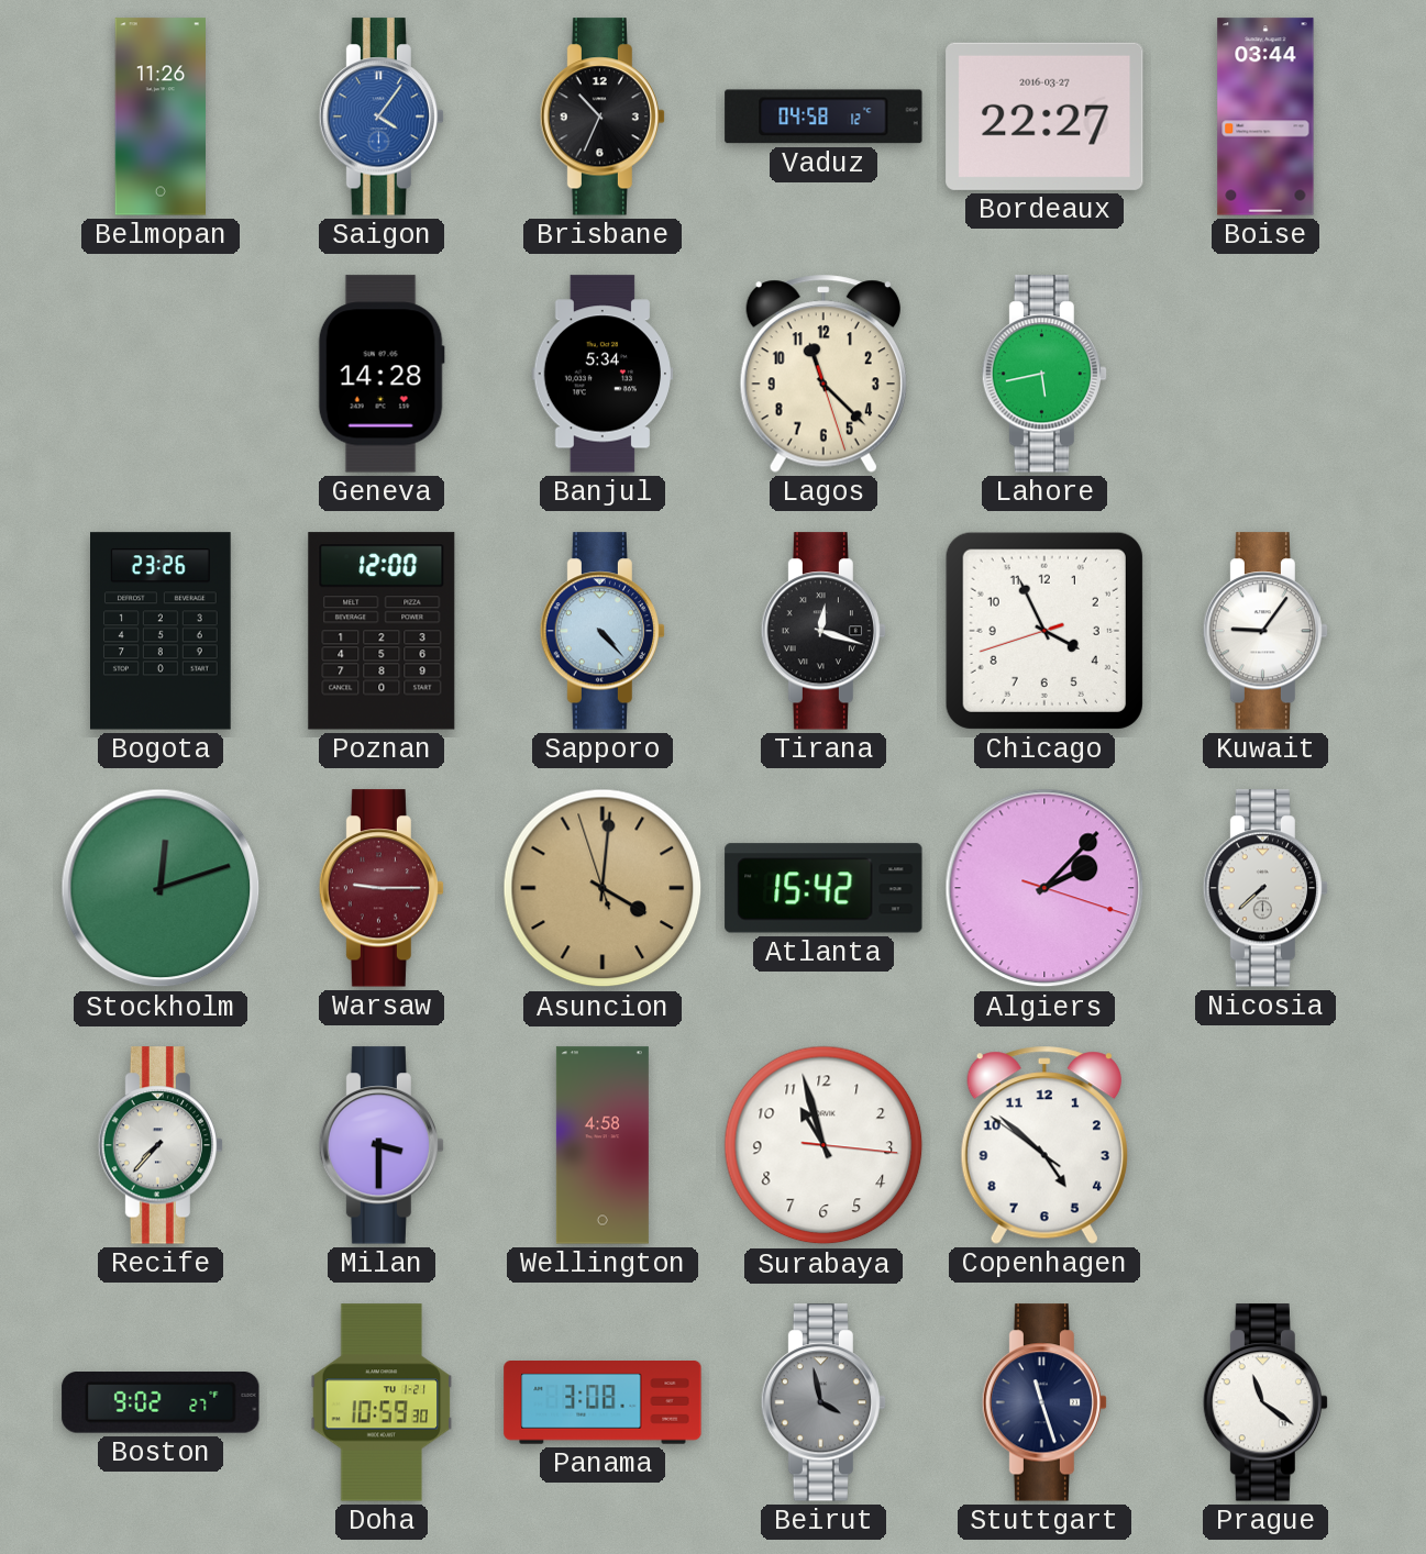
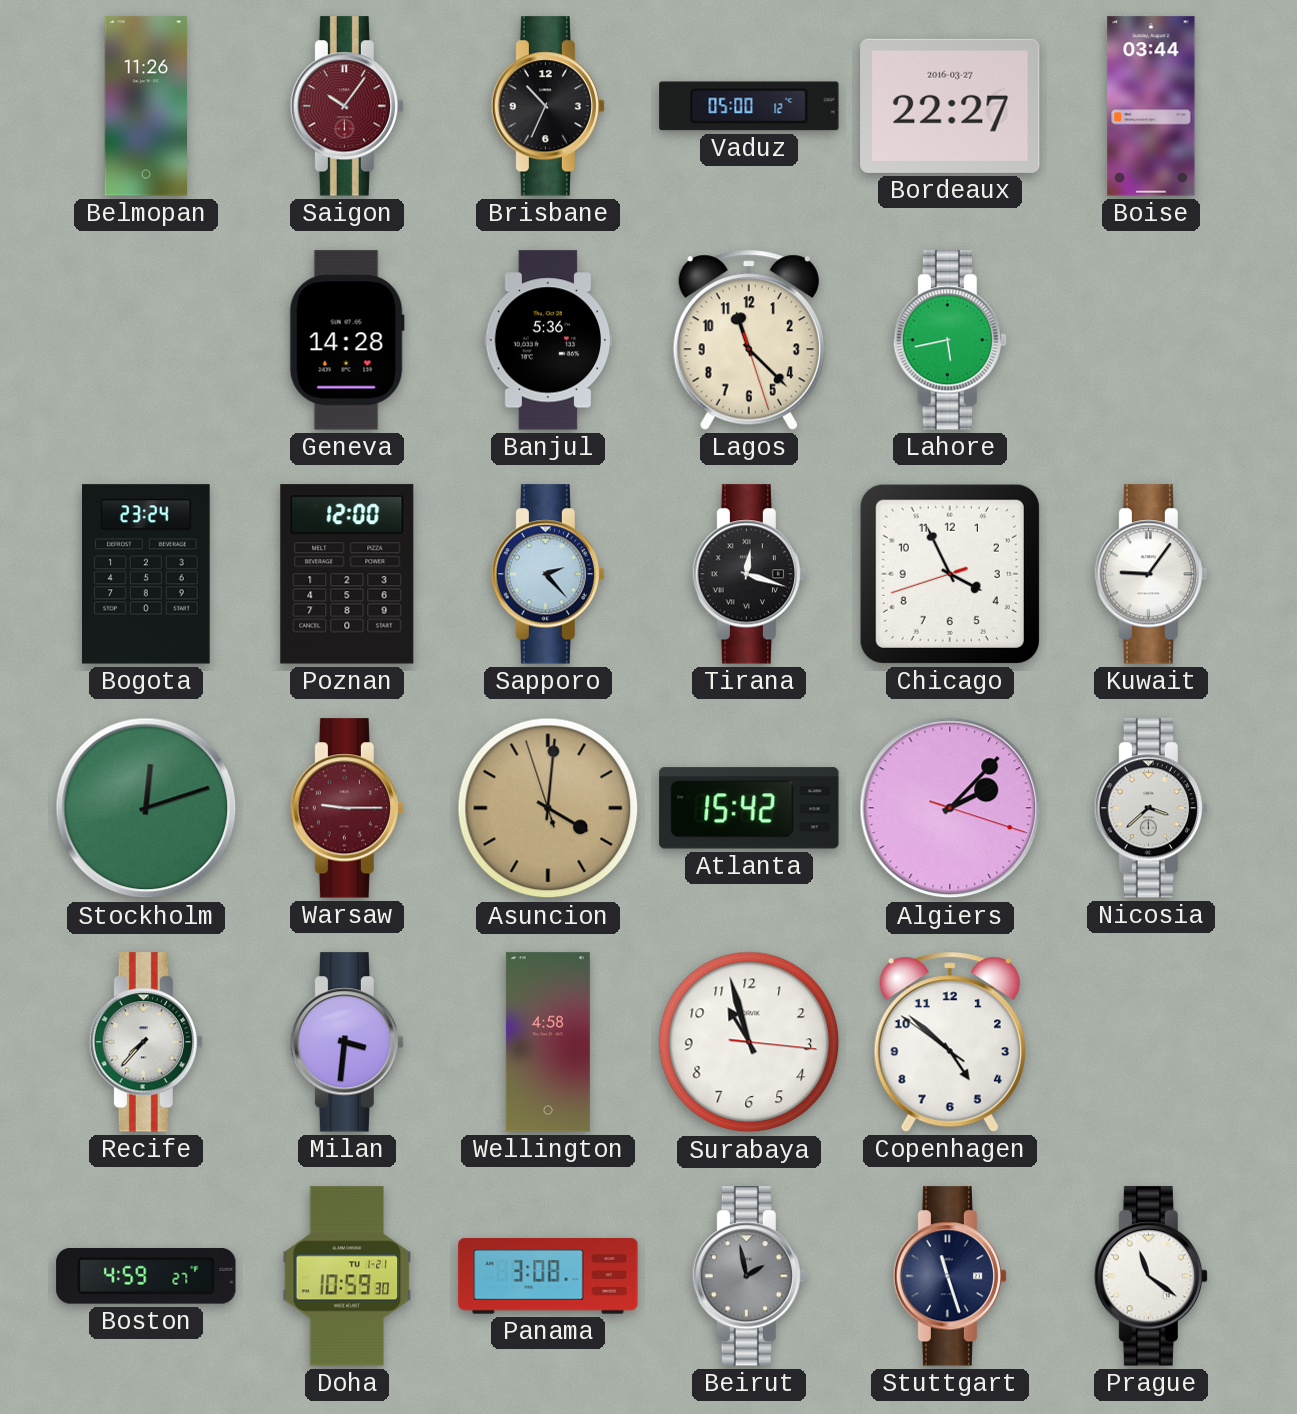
Saigon: 4:06 -> 10:06
Saigon dial: blue -> burgundy
Vaduz: 04:58 -> 05:00
Banjul: 5:34 -> 5:36
Bogota: 23:26 -> 23:24
Sapporo: 4:23 -> 2:23
Nicosia: 7:38 -> 3:38
Milan: 3:30 -> 3:31
Boston: 9:02 -> 4:59
Beirut: 3:58 -> 1:58
